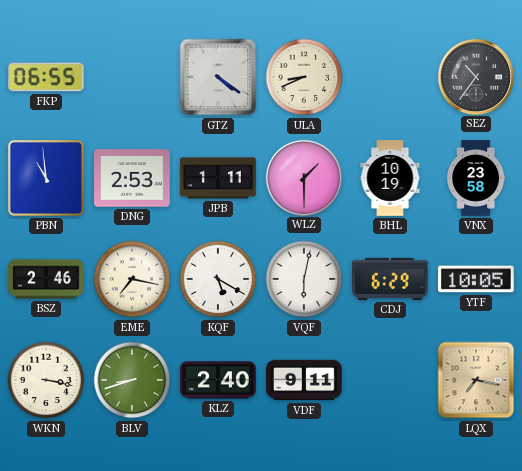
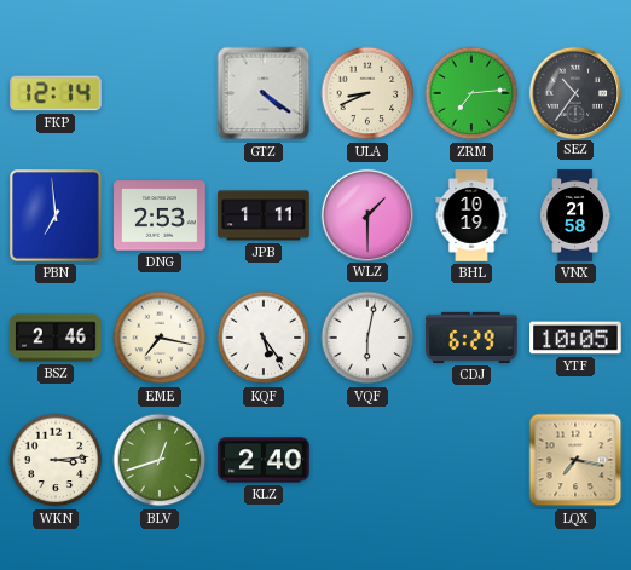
FKP: 06:55 -> 12:14
ZRM: none -> 7:14
PBN: 10:59 -> 6:59
VNX: 23:58 -> 21:58
KQF: 5:20 -> 5:24
WKN: 3:17 -> 3:14
BLV: 8:42 -> 12:42
VDF: 9:11 -> none
